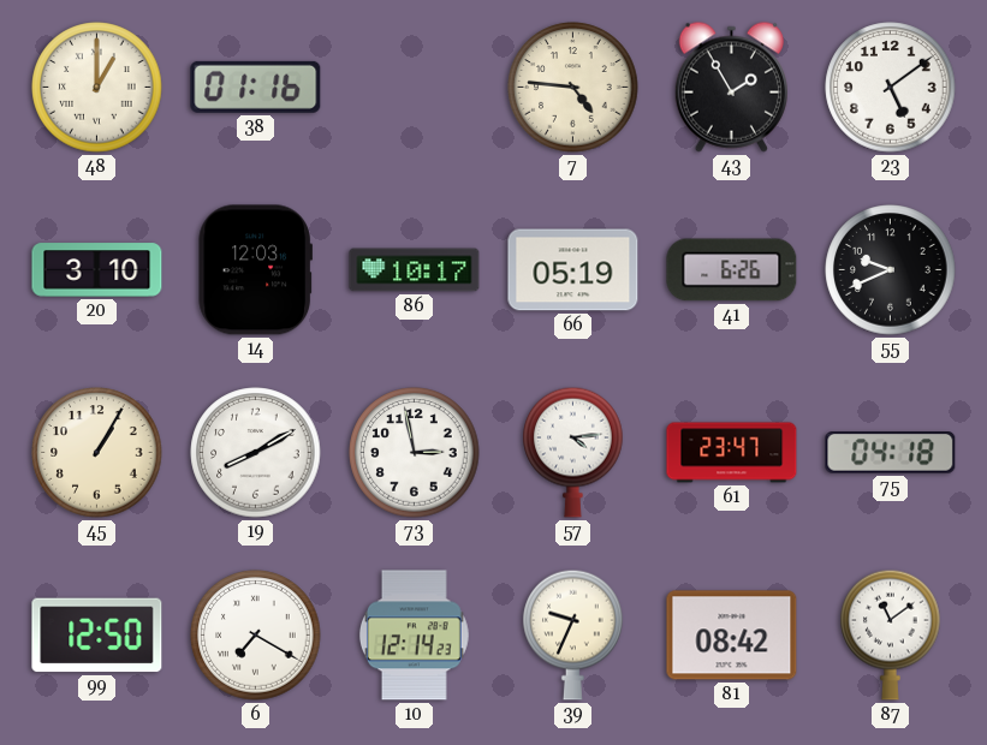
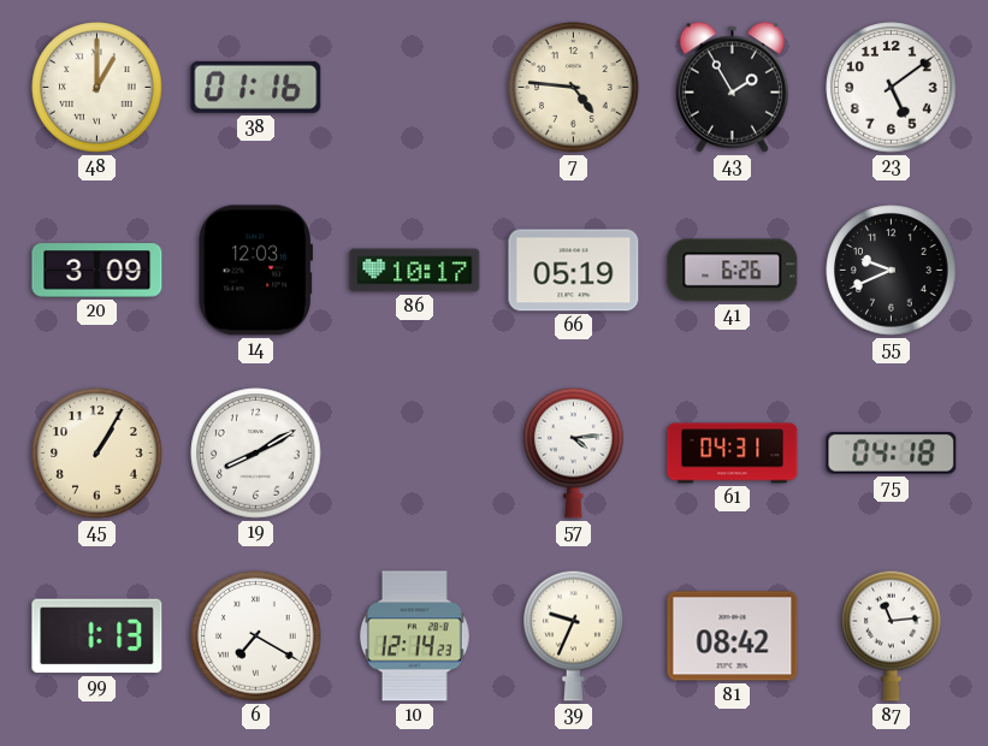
20: 3:10 -> 3:09
73: 2:58 -> none
61: 23:47 -> 04:31
99: 12:50 -> 1:13
87: 11:09 -> 11:14
